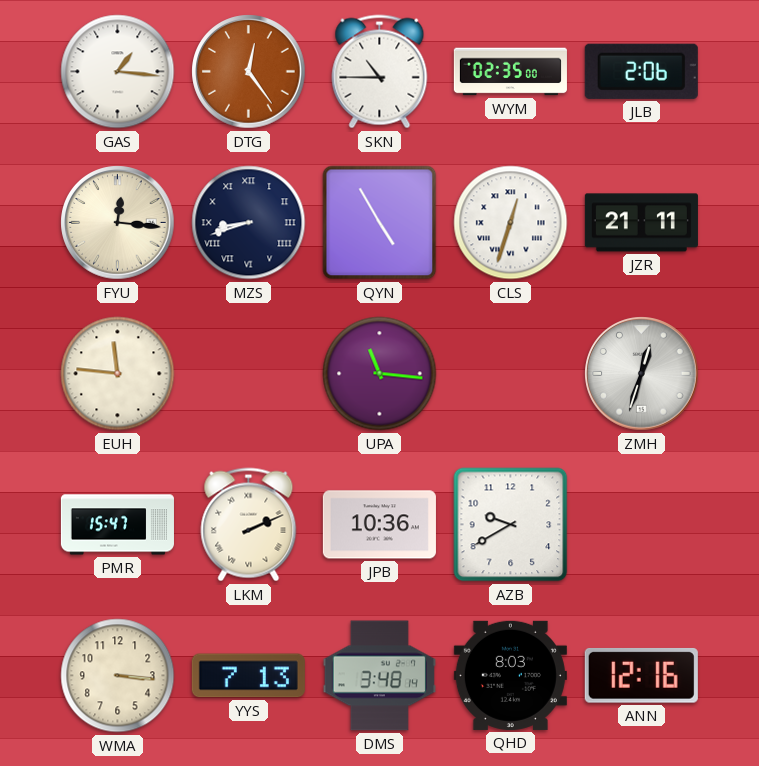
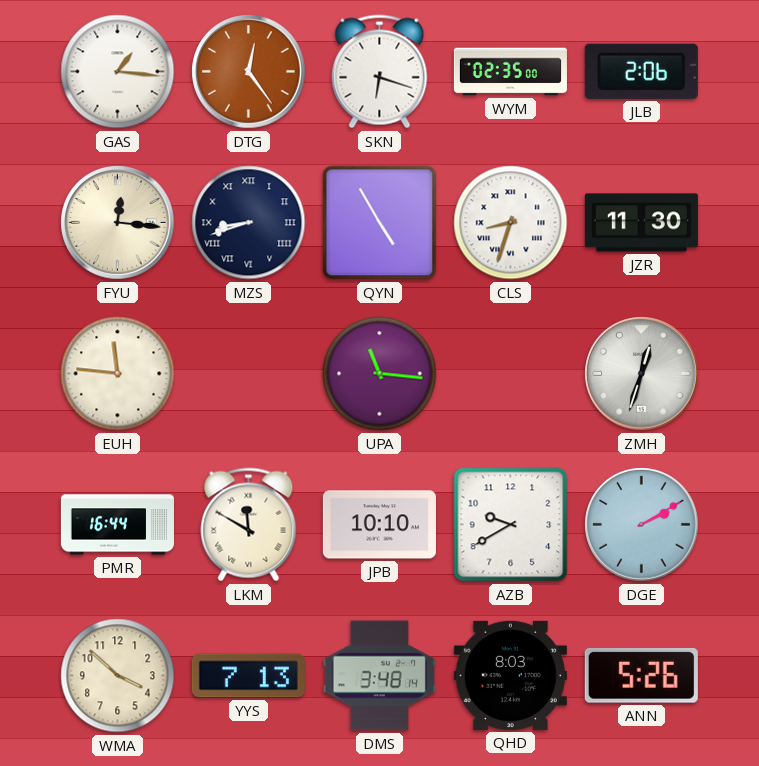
SKN: 10:45 -> 6:18
CLS: 12:33 -> 8:33
JZR: 21:11 -> 11:30
PMR: 15:47 -> 16:44
LKM: 2:11 -> 11:50
JPB: 10:36 -> 10:10
DGE: none -> 2:10
WMA: 3:16 -> 3:52
ANN: 12:16 -> 5:26
